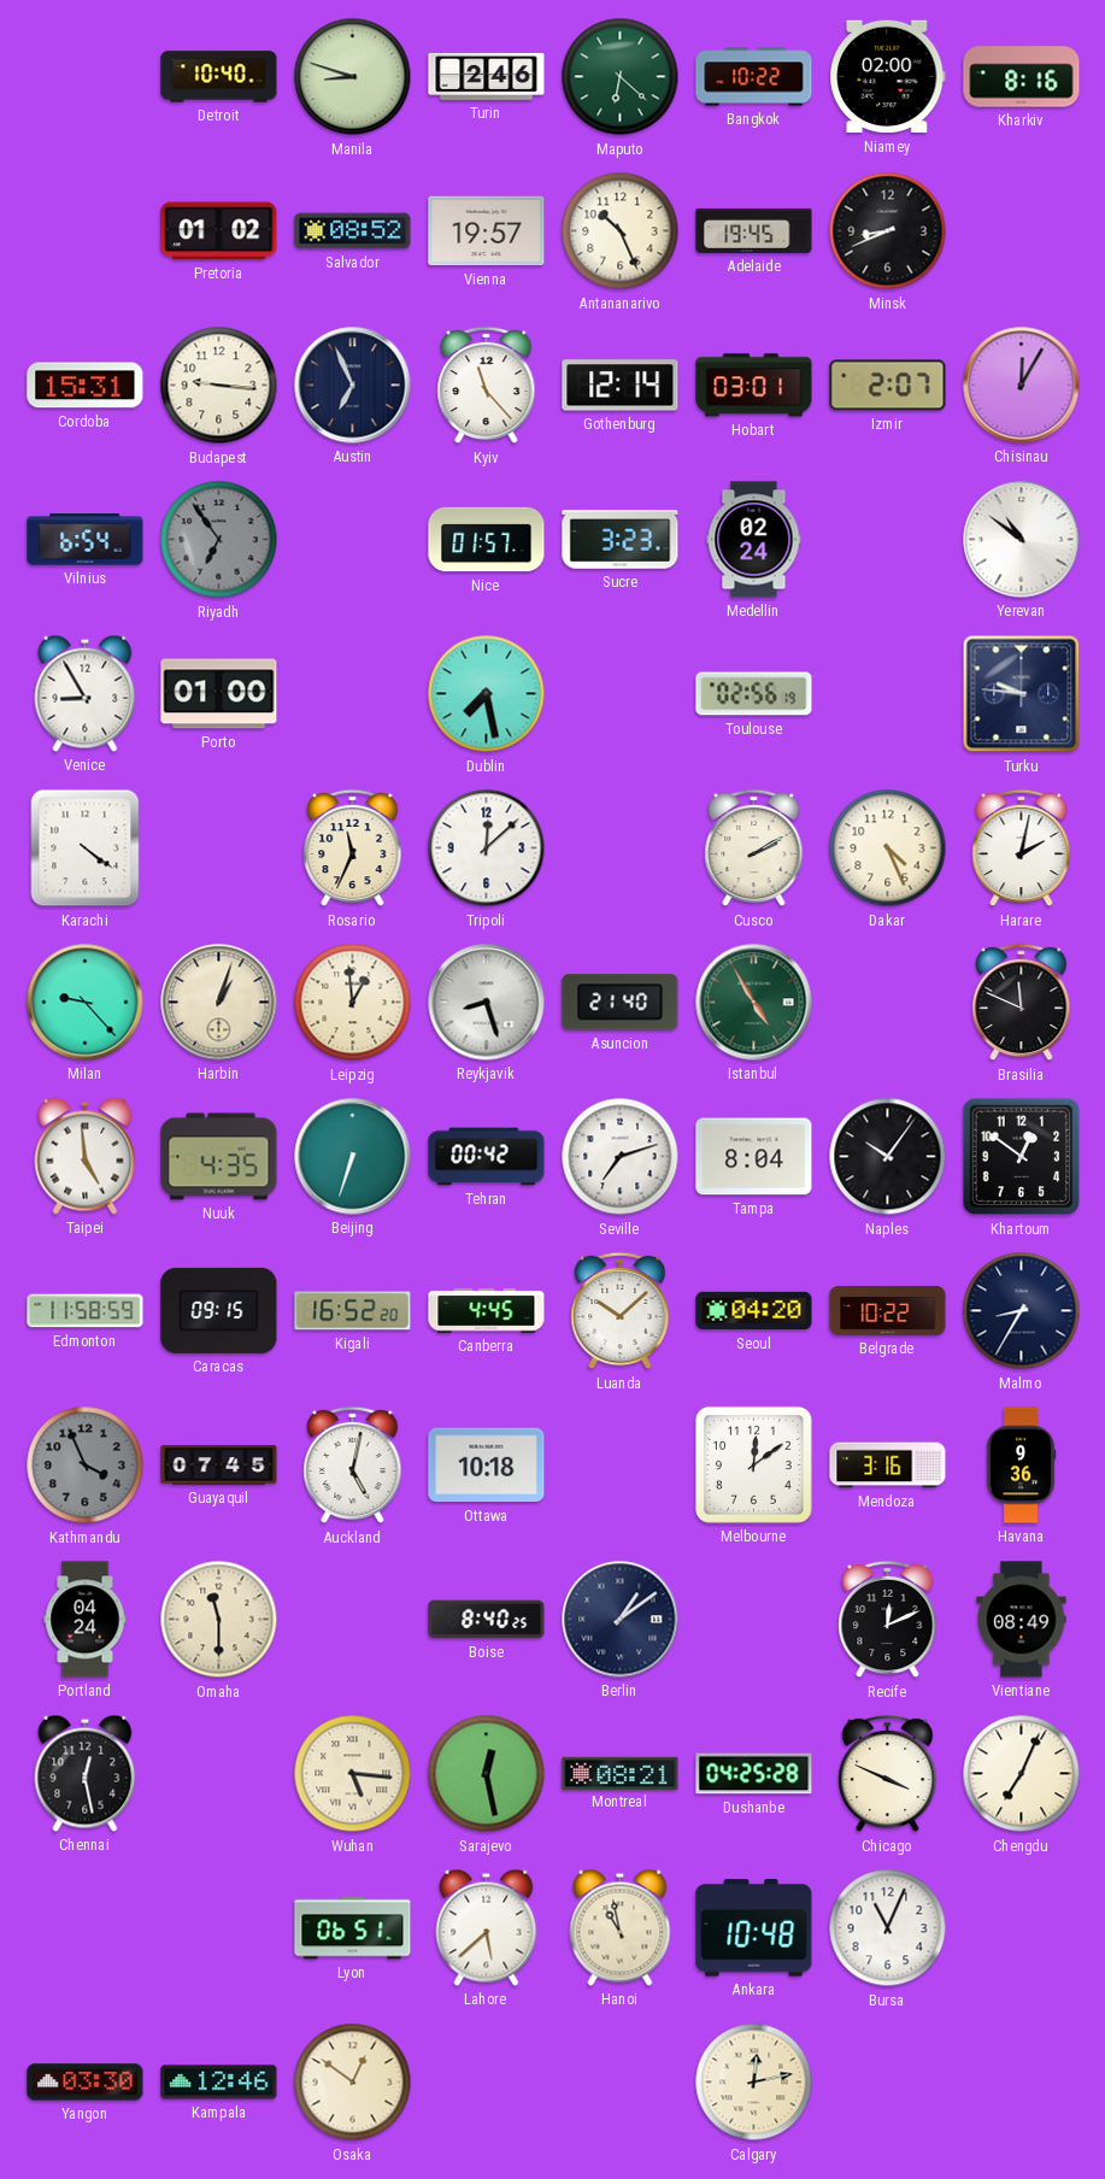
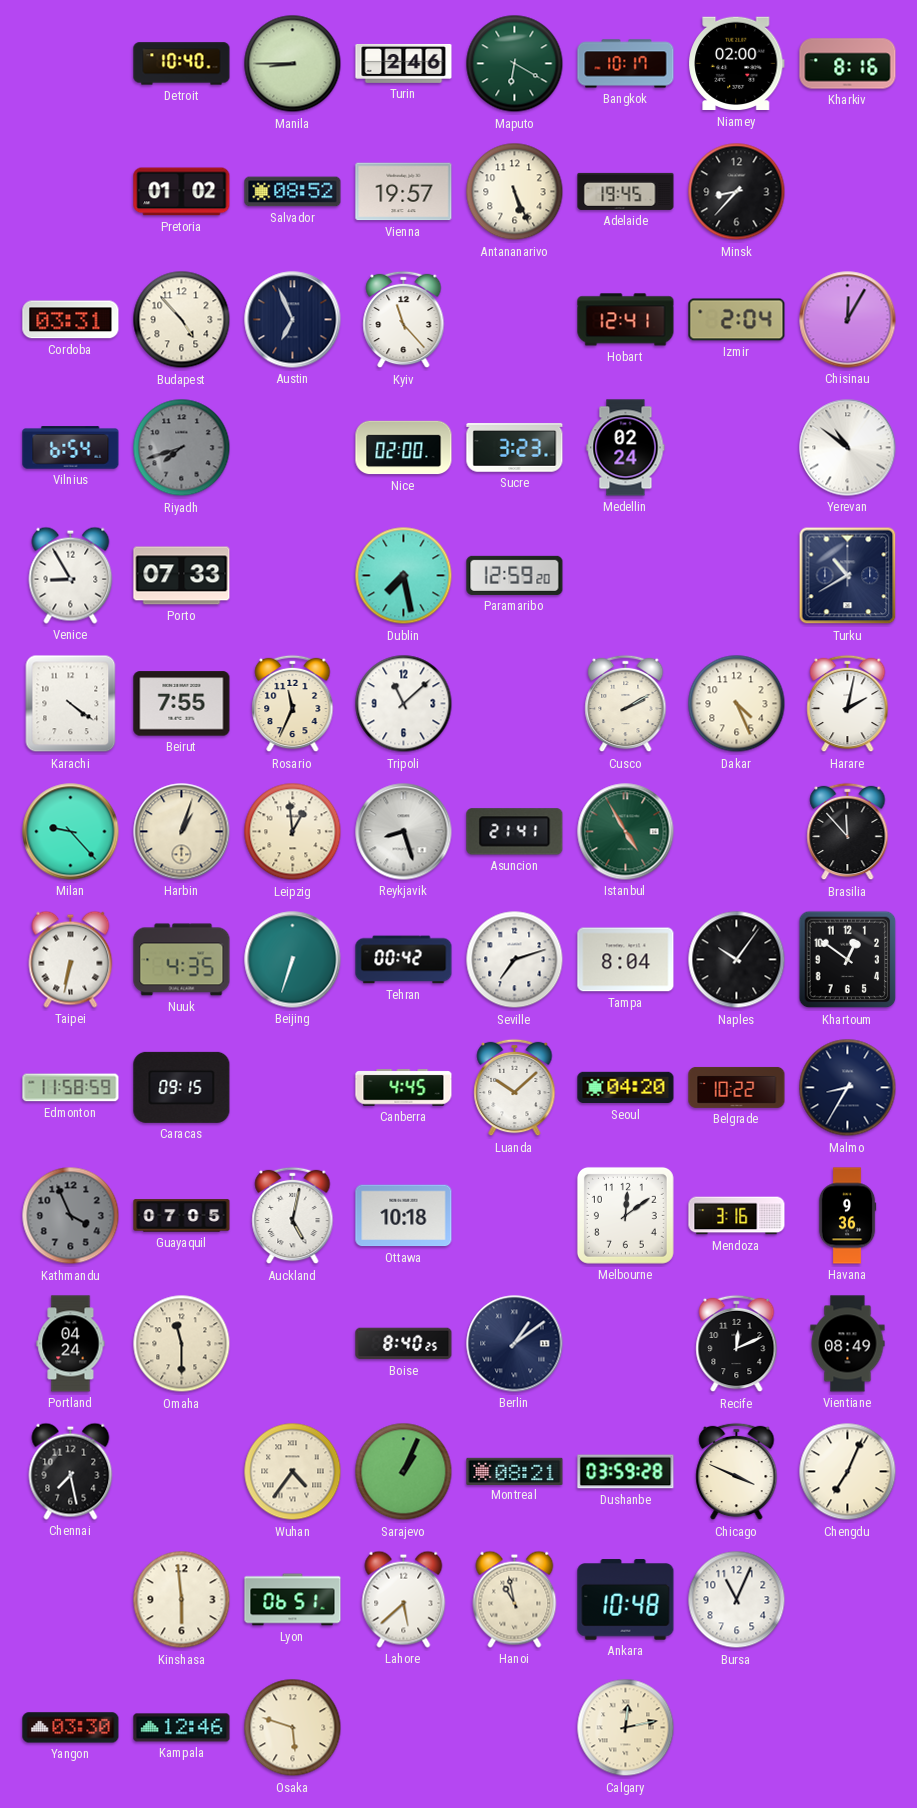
Manila: 8:48 -> 8:45
Maputo: 6:22 -> 6:20
Bangkok: 10:22 -> 10:17
Antananarivo: 10:26 -> 5:26
Minsk: 8:41 -> 8:37
Cordoba: 15:31 -> 03:31
Budapest: 9:16 -> 4:53
Gothenburg: 12:14 -> none
Hobart: 03:01 -> 12:41
Izmir: 2:07 -> 2:04
Riyadh: 6:54 -> 7:42
Nice: 01:57 -> 02:00
Porto: 01:00 -> 07:33
Paramaribo: none -> 12:59
Toulouse: 02:56 -> none
Turku: 9:46 -> 10:40
Beirut: none -> 7:55
Tripoli: 12:08 -> 11:08
Asuncion: 21:40 -> 21:41
Brasilia: 11:49 -> 11:53
Taipei: 4:59 -> 6:32
Kigali: 16:52 -> none
Guayaquil: 07:45 -> 07:05
Chennai: 12:28 -> 7:28
Wuhan: 5:16 -> 4:36
Sarajevo: 12:28 -> 1:04
Dushanbe: 04:25 -> 03:59
Kinshasa: none -> 5:59
Osaka: 12:51 -> 5:48
